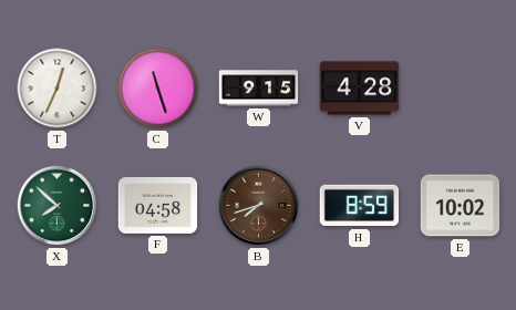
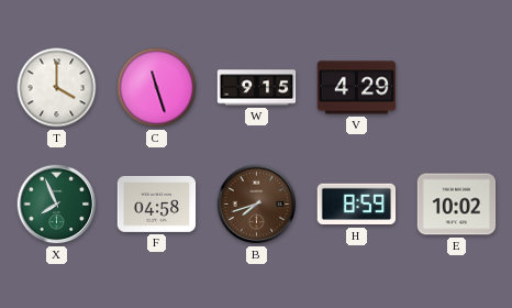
T: 12:34 -> 4:00
V: 4:28 -> 4:29
X: 7:52 -> 7:56
